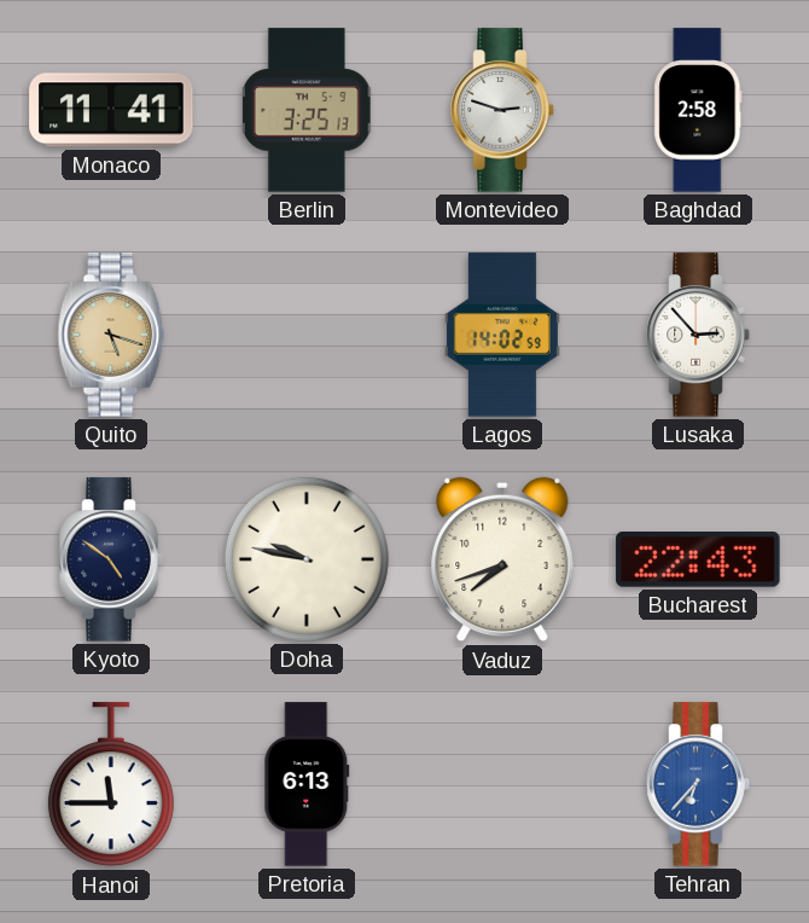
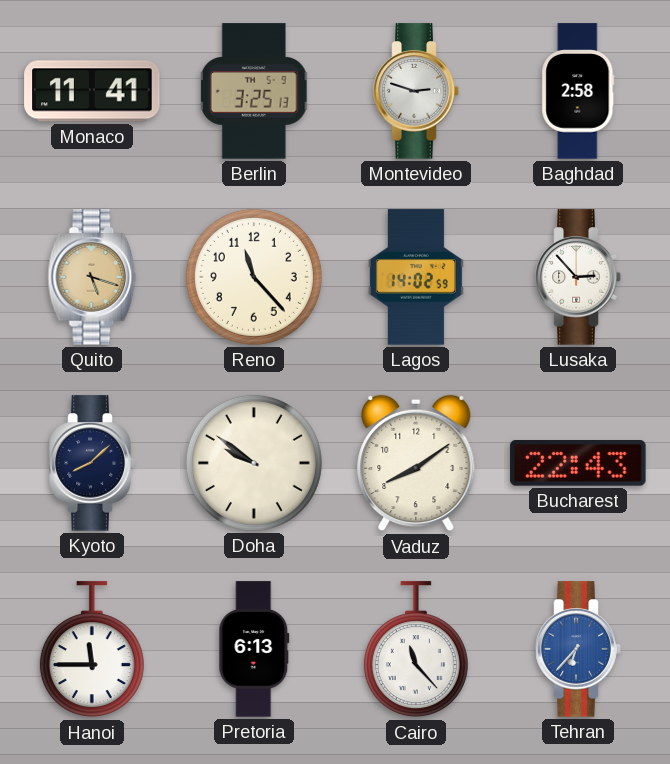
Reno: none -> 11:23
Kyoto: 4:51 -> 8:08
Doha: 9:47 -> 9:51
Vaduz: 7:42 -> 8:09
Cairo: none -> 11:23
